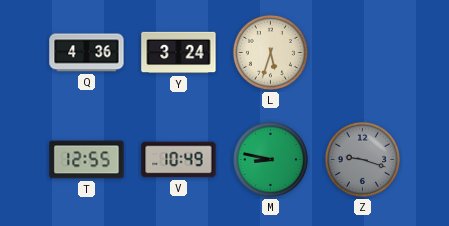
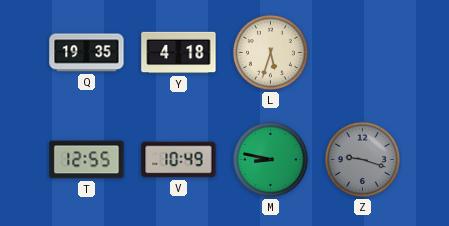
Q: 4:36 -> 19:35
Y: 3:24 -> 4:18
